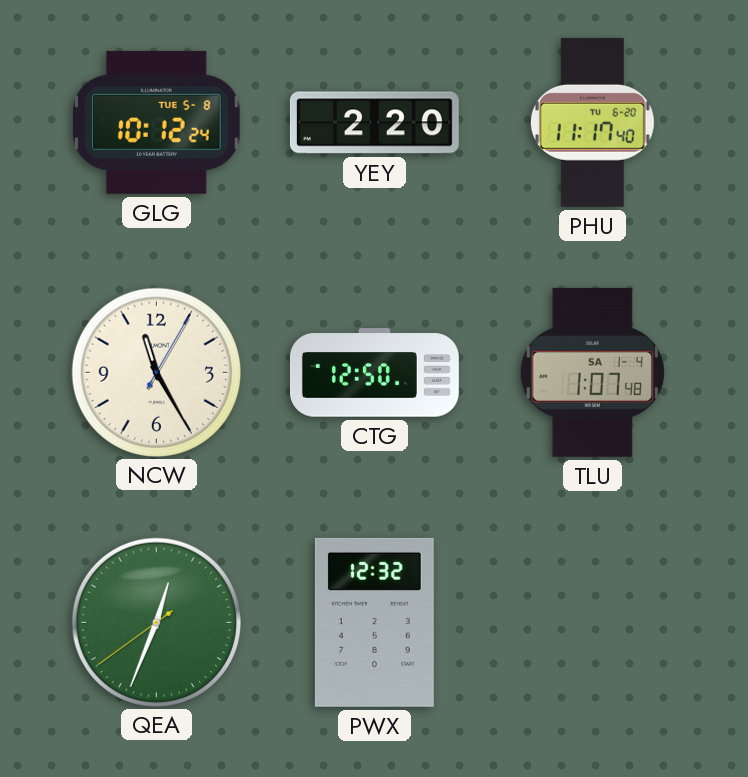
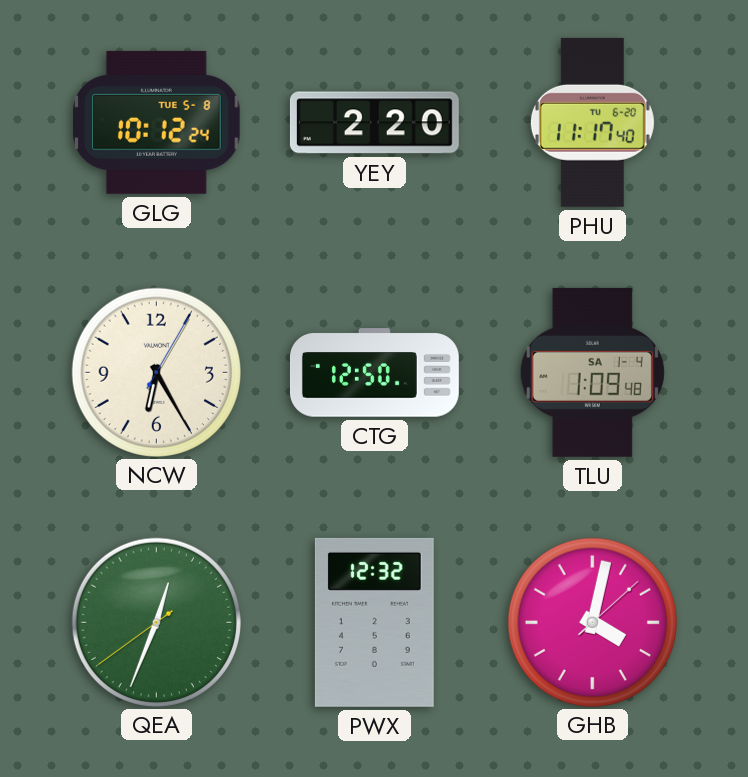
NCW: 11:25 -> 6:25
TLU: 1:07 -> 1:09
GHB: none -> 4:02
